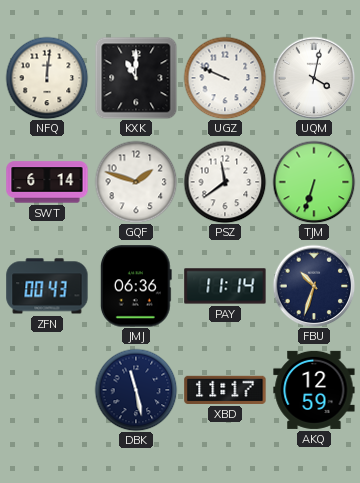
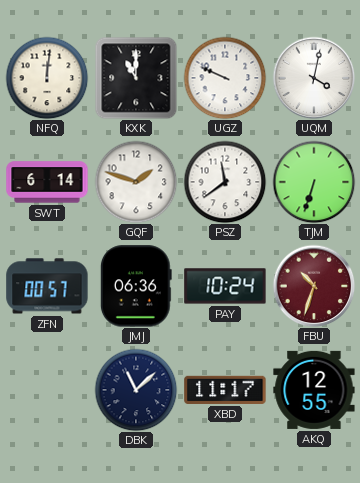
ZFN: 00:43 -> 00:57
PAY: 11:14 -> 10:24
FBU dial: navy -> burgundy
DBK: 11:28 -> 11:08
AKQ: 12:59 -> 12:55
